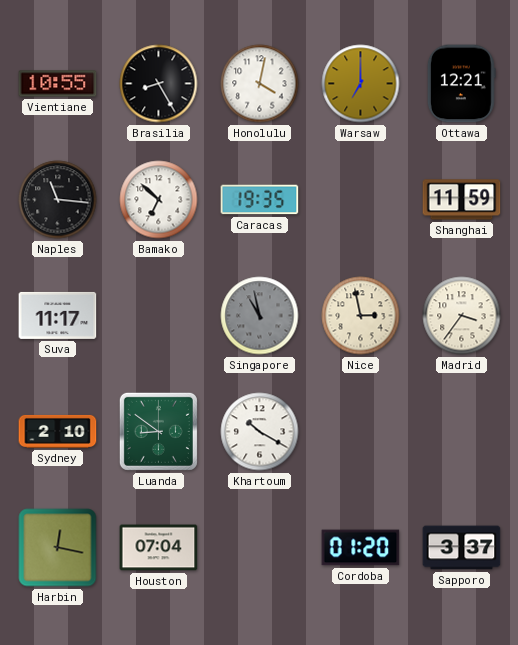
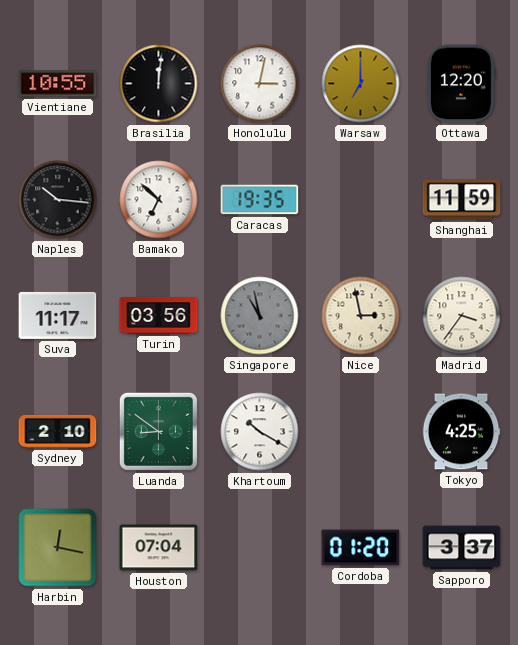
Brasilia: 8:25 -> 12:01
Honolulu: 4:02 -> 3:02
Ottawa: 12:21 -> 12:20
Naples: 11:16 -> 10:16
Turin: none -> 03:56
Tokyo: none -> 4:25
